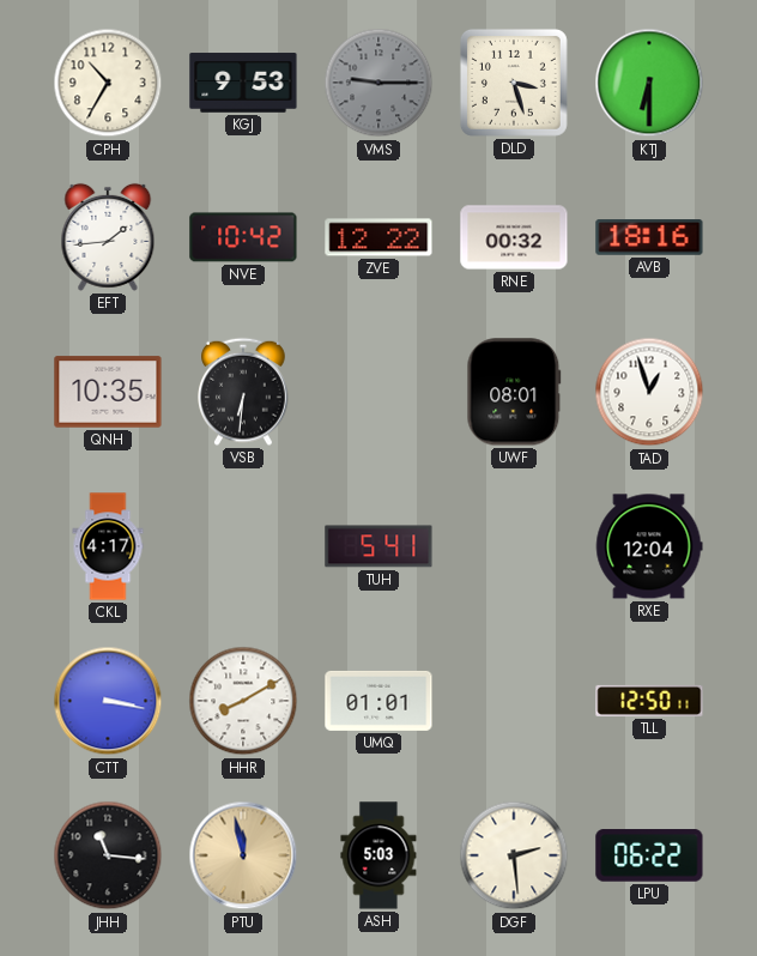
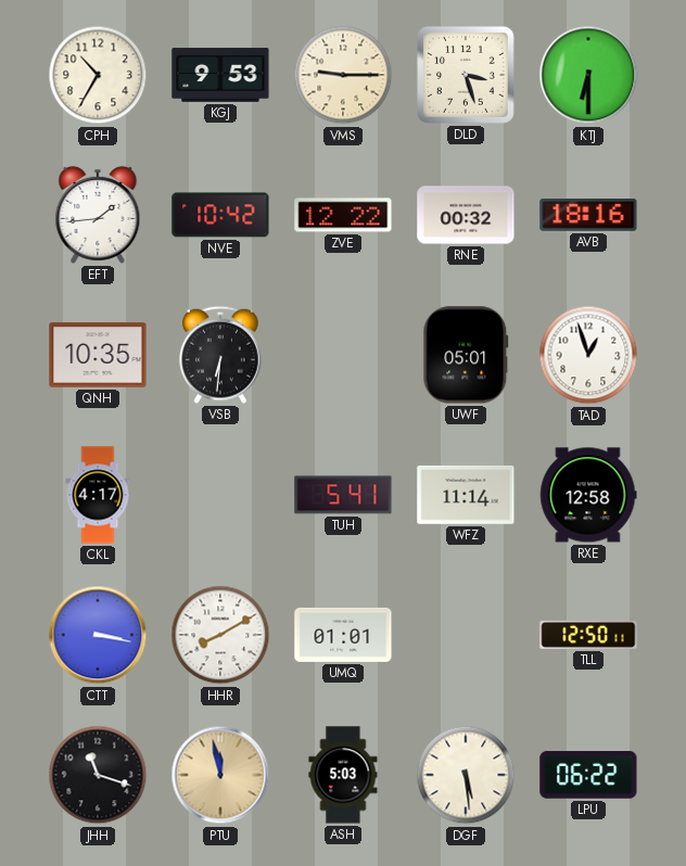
VMS dial: grey -> cream
UWF: 08:01 -> 05:01
WFZ: none -> 11:14
RXE: 12:04 -> 12:58
JHH: 11:16 -> 11:18
DGF: 2:29 -> 5:29
